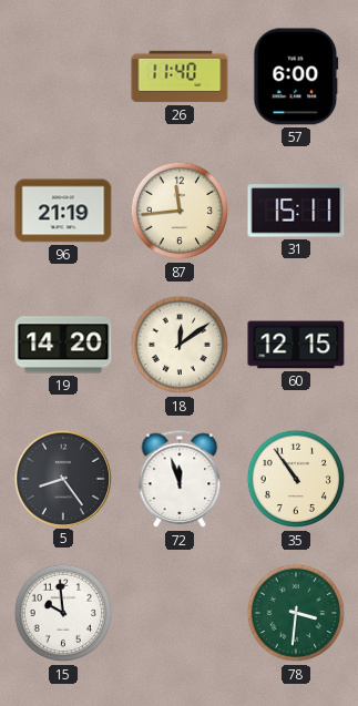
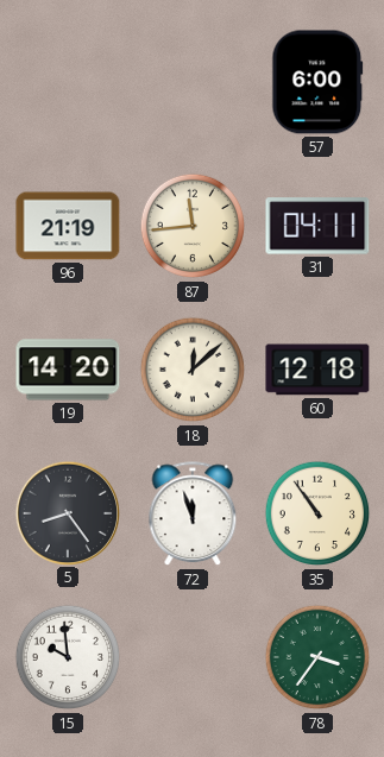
26: 11:40 -> none
31: 15:11 -> 04:11
18: 12:09 -> 12:08
60: 12:15 -> 12:18
78: 3:31 -> 3:36
